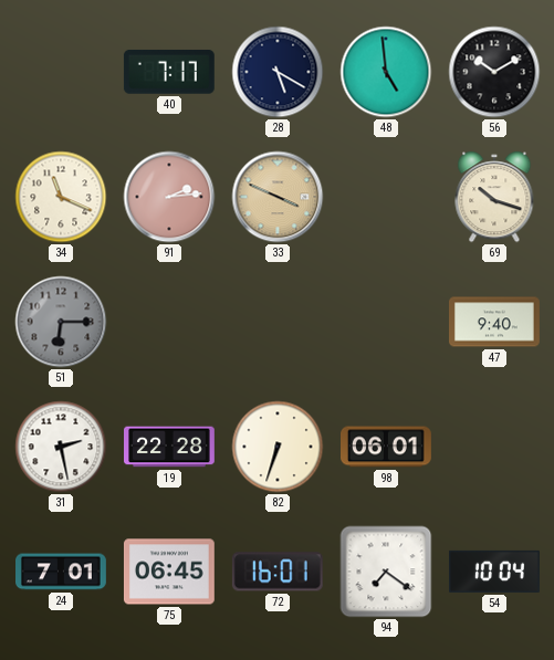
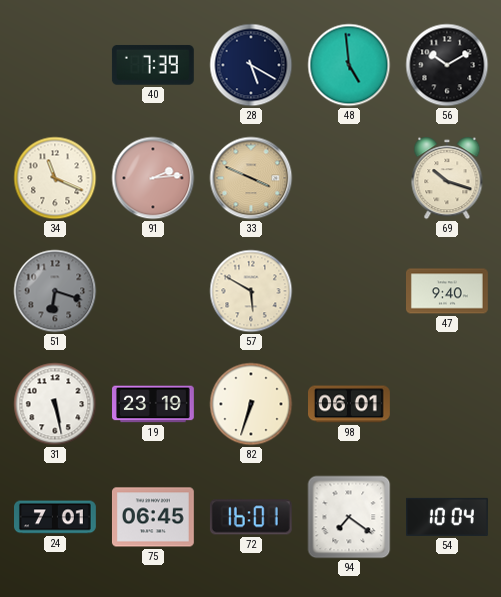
40: 7:17 -> 7:39
51: 6:15 -> 6:18
57: none -> 5:50
31: 2:28 -> 5:28
19: 22:28 -> 23:19
